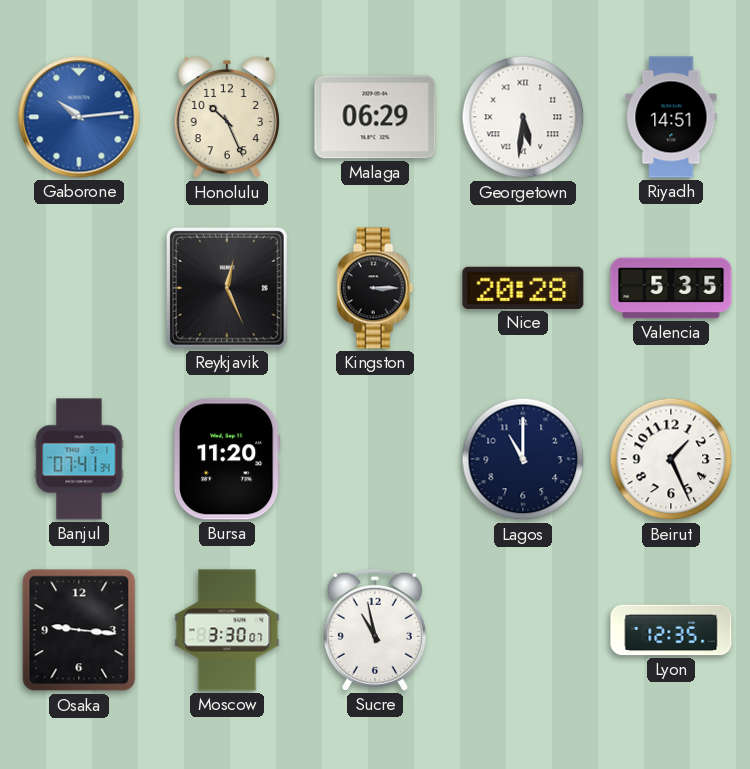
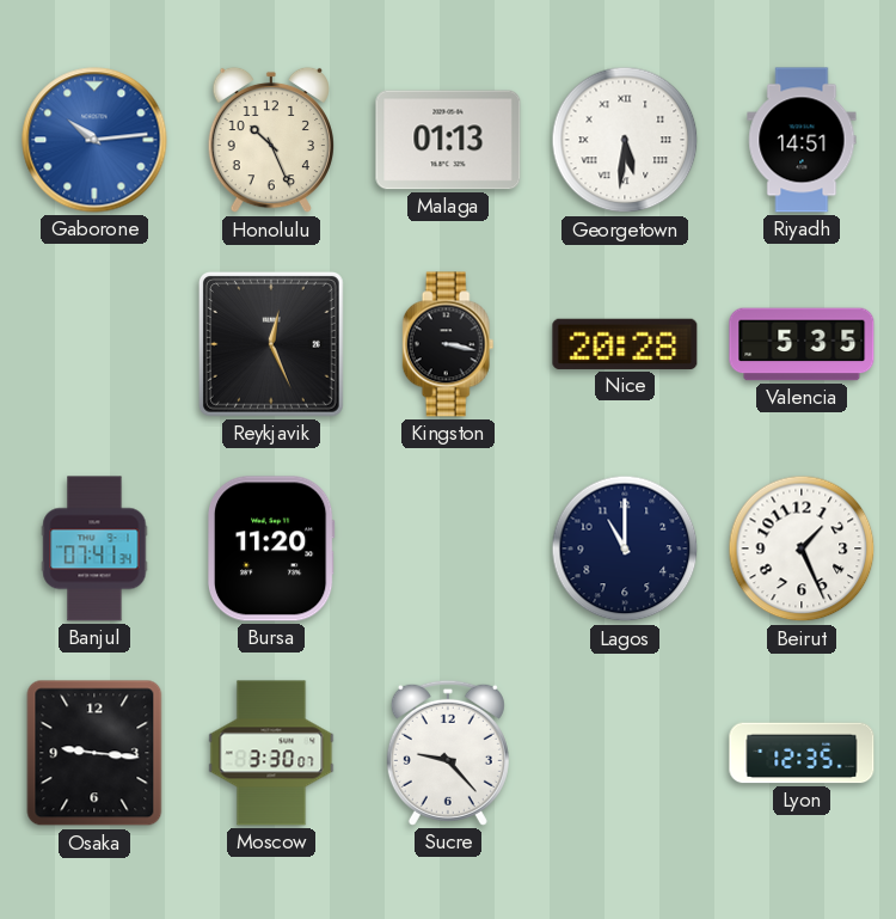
Malaga: 06:29 -> 01:13
Kingston: 3:15 -> 3:17
Sucre: 10:58 -> 9:23
